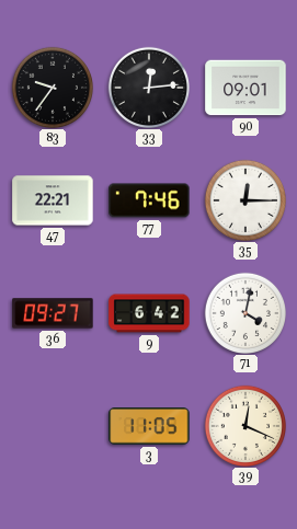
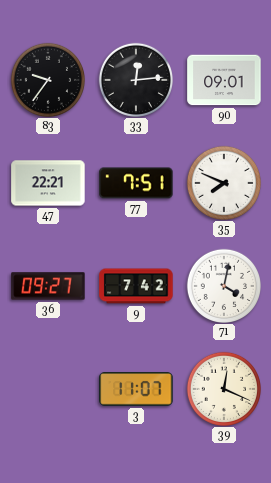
77: 7:46 -> 7:51
35: 12:15 -> 7:49
9: 6:42 -> 7:42
3: 11:05 -> 11:07
